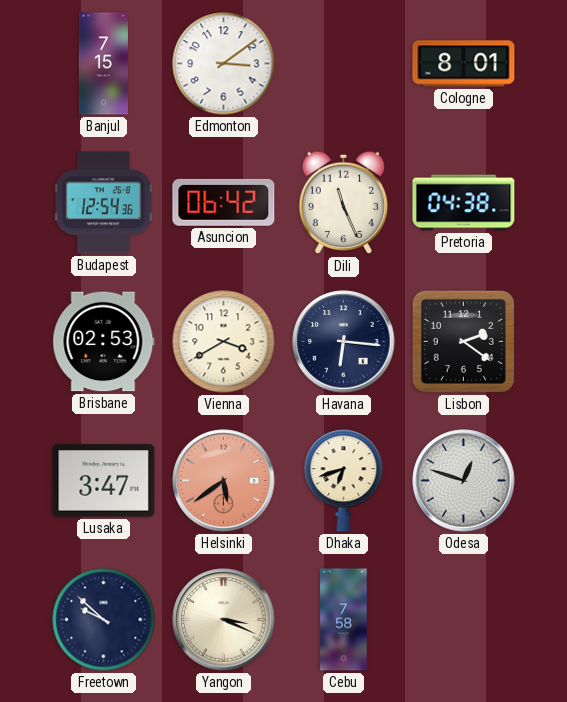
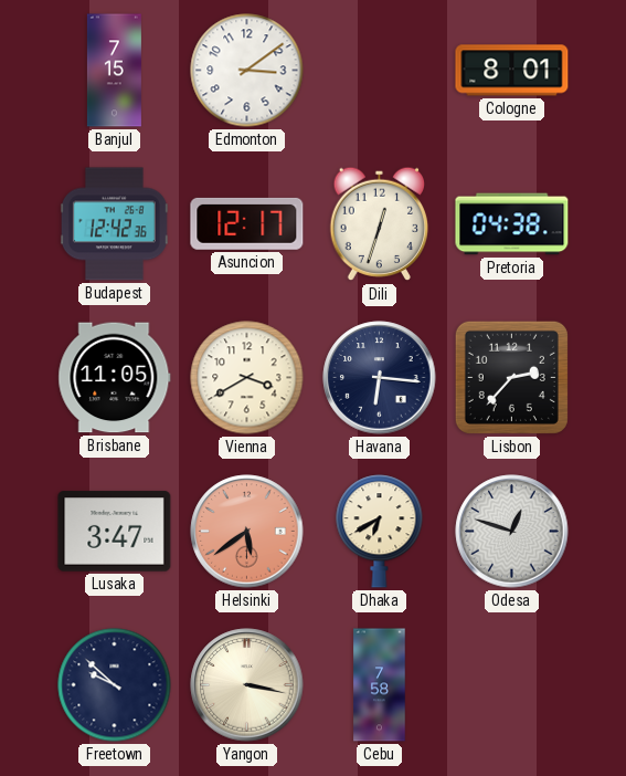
Budapest: 12:54 -> 12:42
Asuncion: 06:42 -> 12:17
Dili: 11:26 -> 12:33
Brisbane: 02:53 -> 11:05
Lisbon: 2:21 -> 2:37
Dhaka: 6:42 -> 6:40
Yangon: 3:19 -> 3:17
